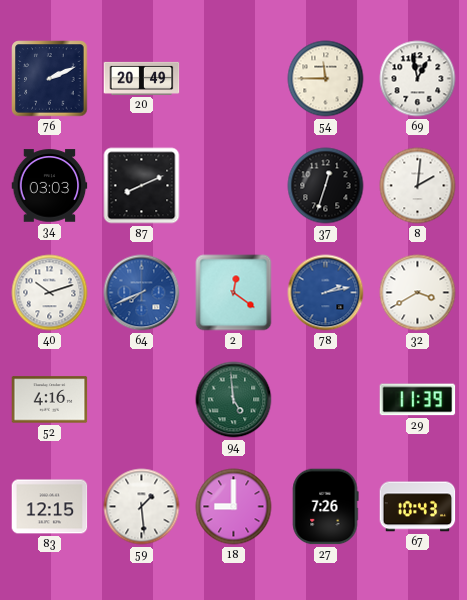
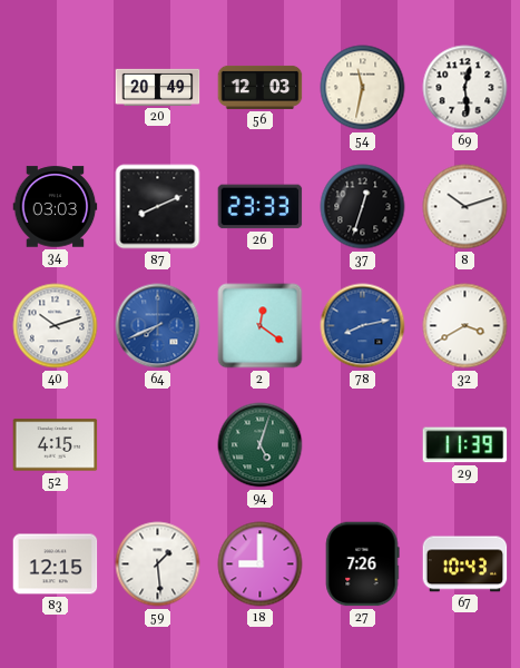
76: 2:11 -> none
56: none -> 12:03
54: 11:45 -> 11:32
69: 12:58 -> 12:29
26: none -> 23:33
8: 2:01 -> 10:12
78: 2:13 -> 8:13
52: 4:16 -> 4:15
94: 4:59 -> 5:03
